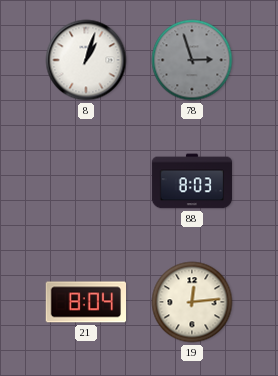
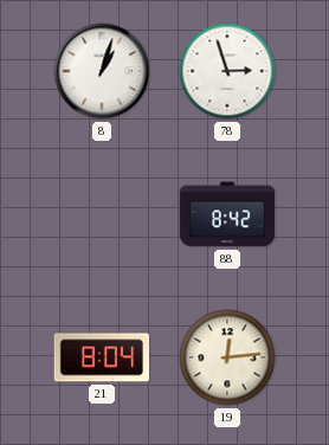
78 dial: grey -> white
88: 8:03 -> 8:42
